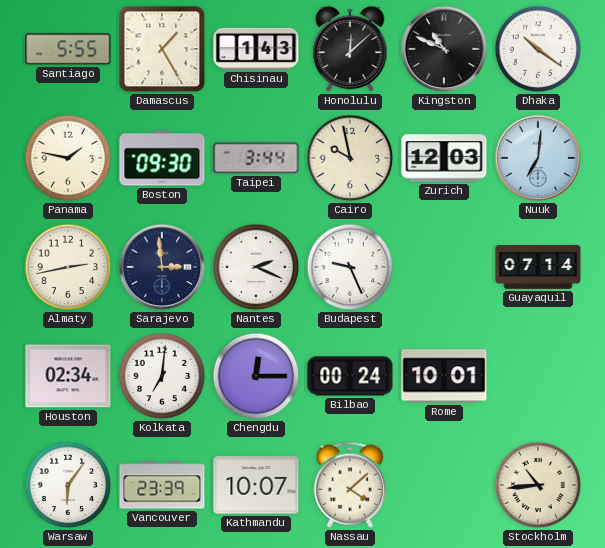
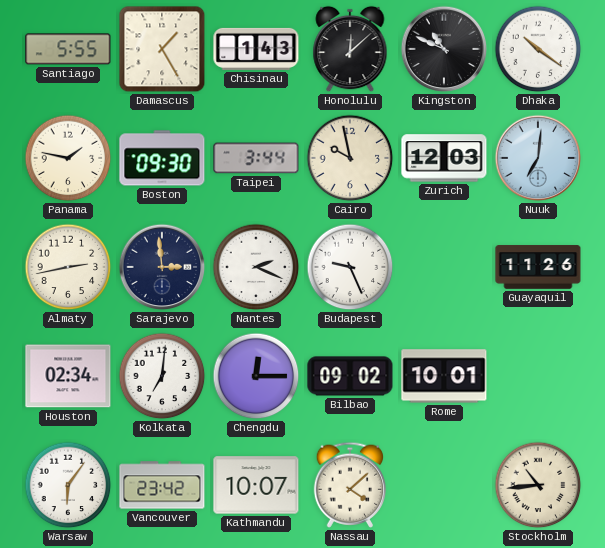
Guayaquil: 07:14 -> 11:26
Bilbao: 00:24 -> 09:02
Vancouver: 23:39 -> 23:42
